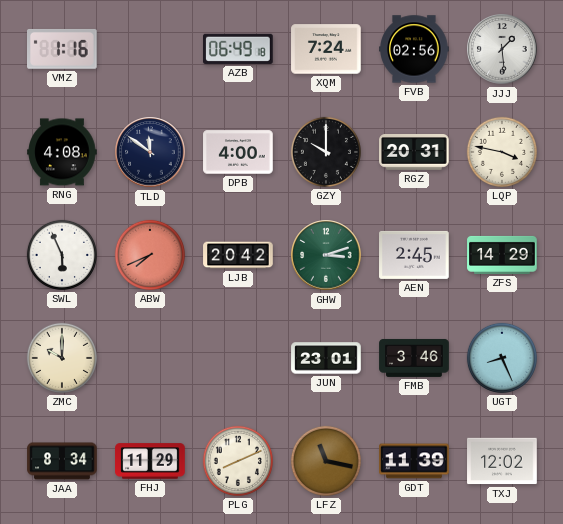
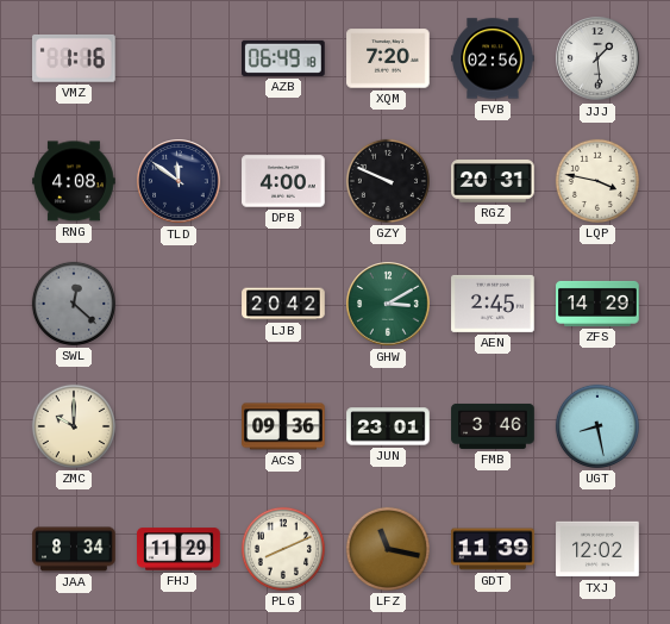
XQM: 7:24 -> 7:20
GZY: 10:00 -> 9:49
SWL: 5:56 -> 12:22
SWL dial: white -> grey
ABW: 7:41 -> none
GHW: 3:12 -> 3:10
ACS: none -> 09:36
UGT: 8:26 -> 8:28
